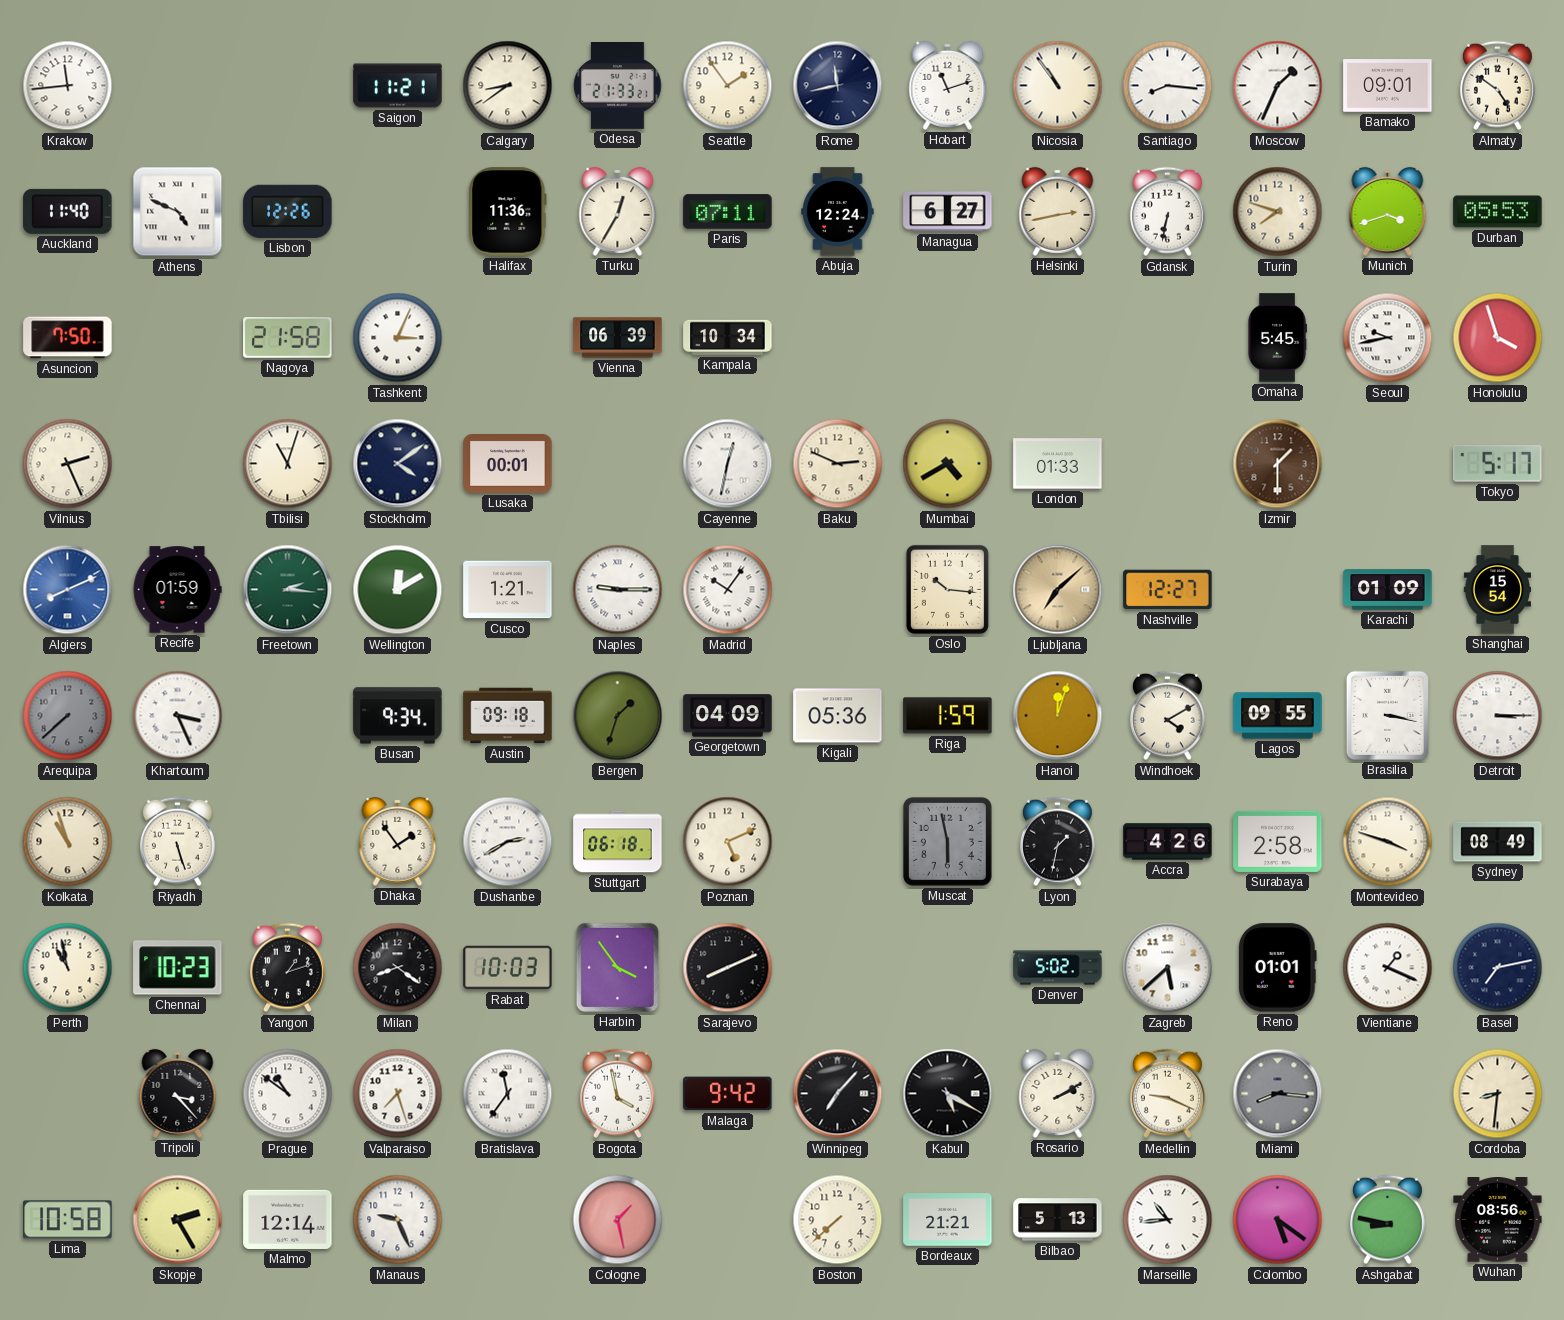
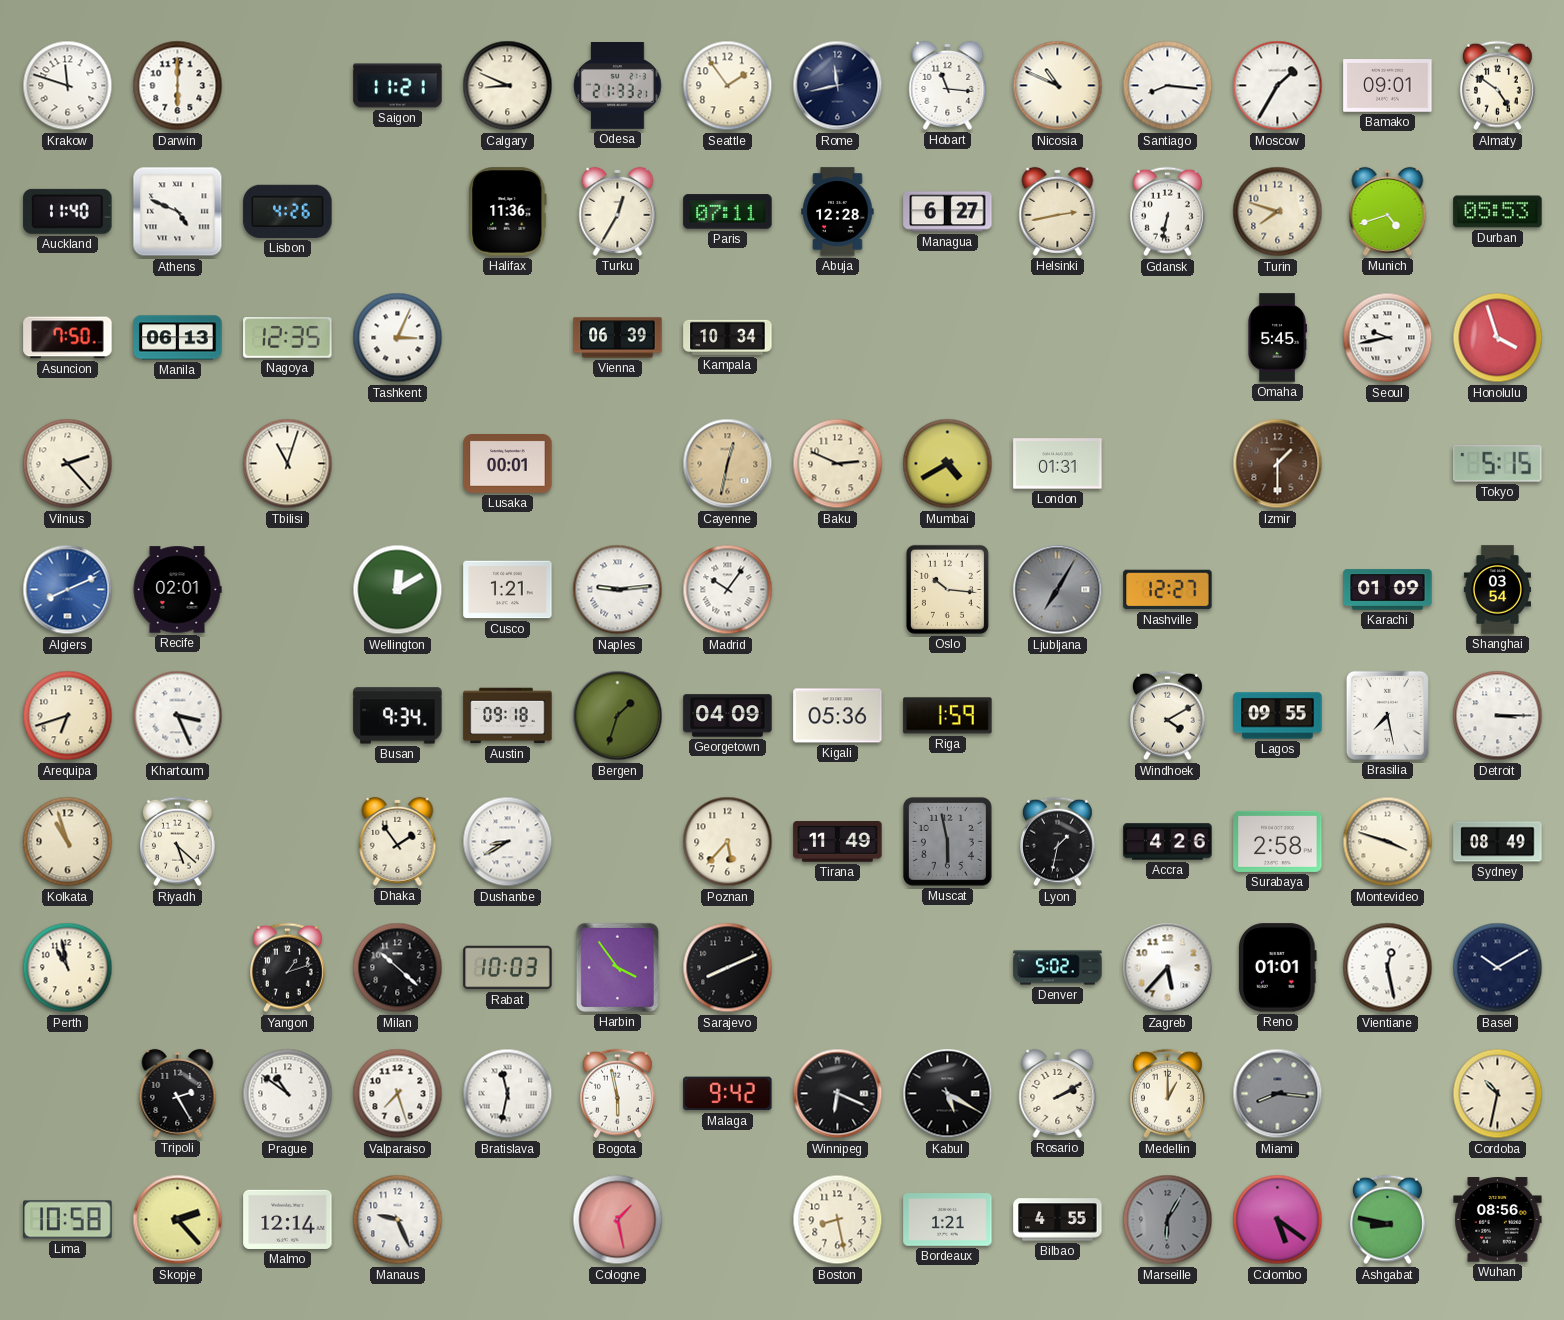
Krakow: 11:44 -> 11:48
Darwin: none -> 6:00
Calgary: 8:39 -> 8:49
Hobart: 11:12 -> 11:16
Nicosia: 10:54 -> 10:49
Moscow: 1:34 -> 1:35
Lisbon: 12:26 -> 4:26
Abuja: 12:24 -> 12:28
Munich: 3:42 -> 4:42
Manila: none -> 06:13
Nagoya: 21:58 -> 12:35
Vilnius: 2:26 -> 2:23
Stockholm: 4:09 -> none
Cayenne dial: white -> champagne
London: 01:33 -> 01:31
Tokyo: 5:17 -> 5:15
Recife: 01:59 -> 02:01
Freetown: 2:16 -> none
Naples: 9:15 -> 9:14
Ljubljana: 7:08 -> 7:05
Ljubljana dial: champagne -> grey
Shanghai: 15:54 -> 03:54
Arequipa: 7:38 -> 6:42
Arequipa dial: grey -> cream
Hanoi: 12:03 -> none
Brasilia: 3:17 -> 7:28
Riyadh: 5:27 -> 5:22
Dushanbe: 2:40 -> 8:40
Stuttgart: 06:18 -> none
Poznan: 5:11 -> 5:37
Tirana: none -> 11:49
Chennai: 10:23 -> none
Milan: 8:21 -> 10:22
Zagreb: 5:38 -> 5:37
Vientiane: 1:19 -> 12:28
Basel: 7:13 -> 10:10
Tripoli: 3:23 -> 2:25
Bratislava: 11:36 -> 11:32
Bogota: 3:58 -> 5:58
Winnipeg: 7:07 -> 6:19
Medellin: 9:19 -> 1:00
Cordoba: 8:31 -> 10:32
Skopje: 2:25 -> 2:23
Boston: 7:38 -> 8:28
Bordeaux: 21:21 -> 1:21
Bilbao: 5:13 -> 4:55
Marseille: 10:44 -> 6:05
Marseille dial: white -> grey
